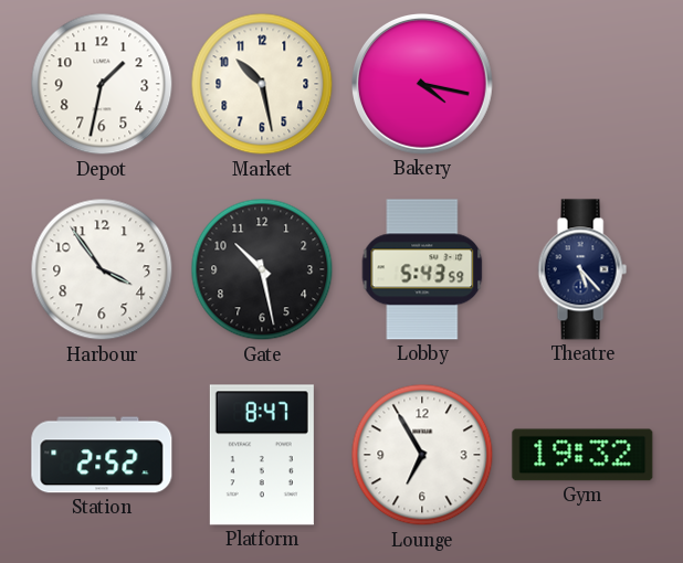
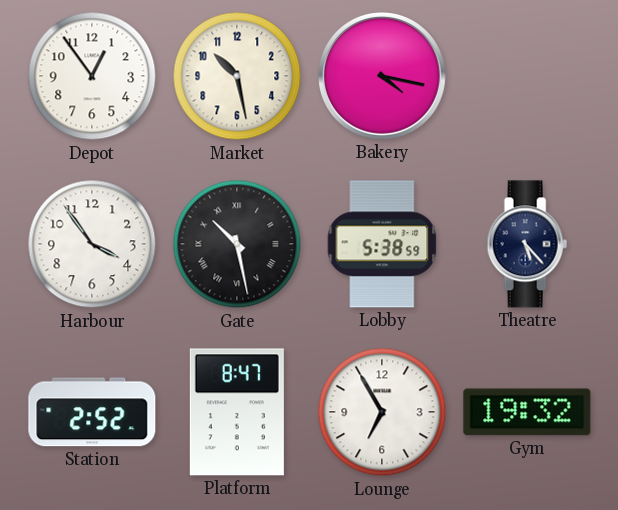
Depot: 1:32 -> 12:54
Gate numerals: Arabic -> Roman
Lobby: 5:43 -> 5:38
